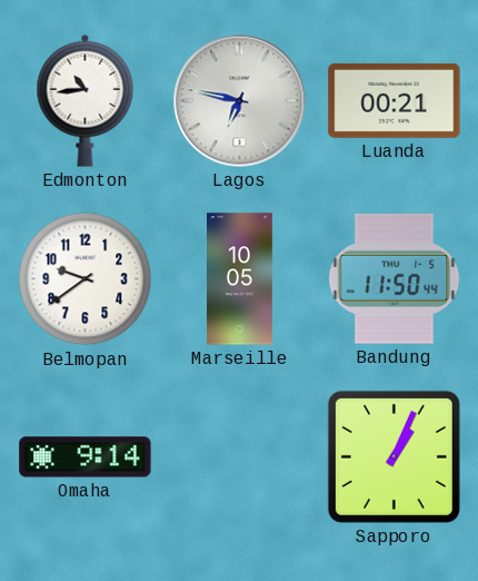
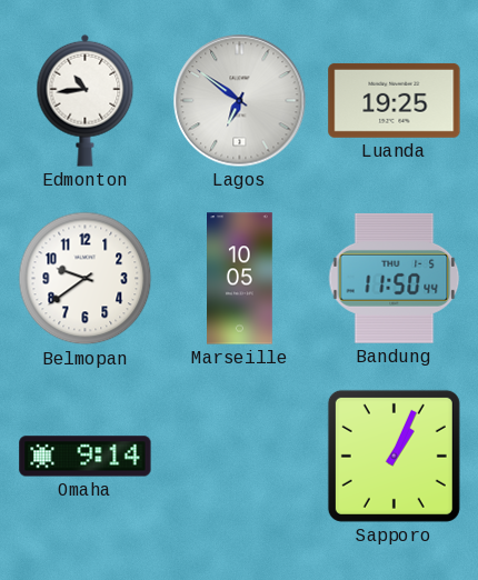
Lagos: 6:47 -> 6:51
Luanda: 00:21 -> 19:25
